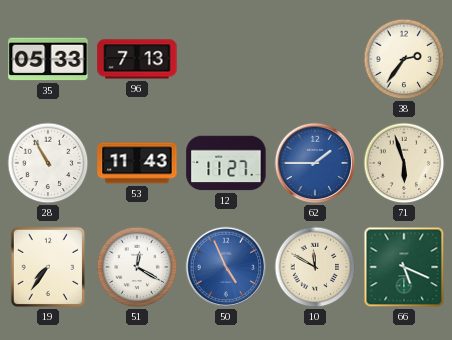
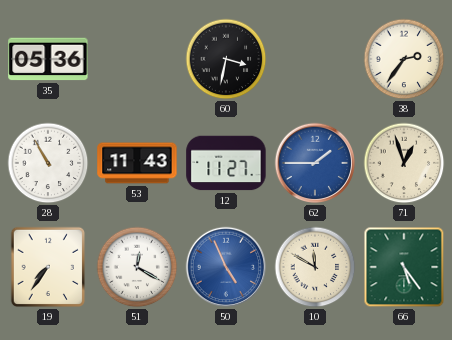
35: 05:33 -> 05:36
96: 7:13 -> none
60: none -> 3:32
71: 5:57 -> 12:57
66: 5:19 -> 5:24
